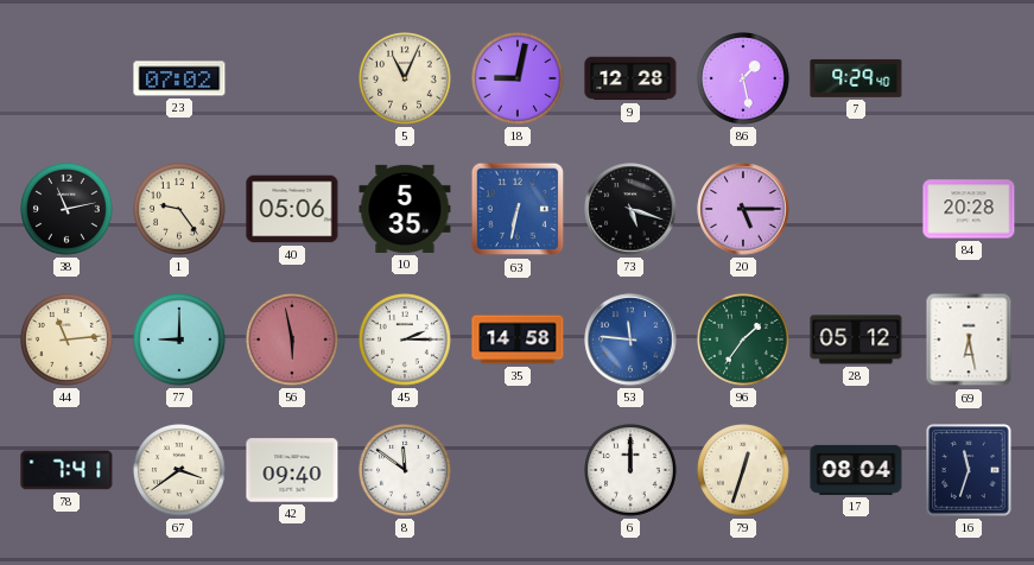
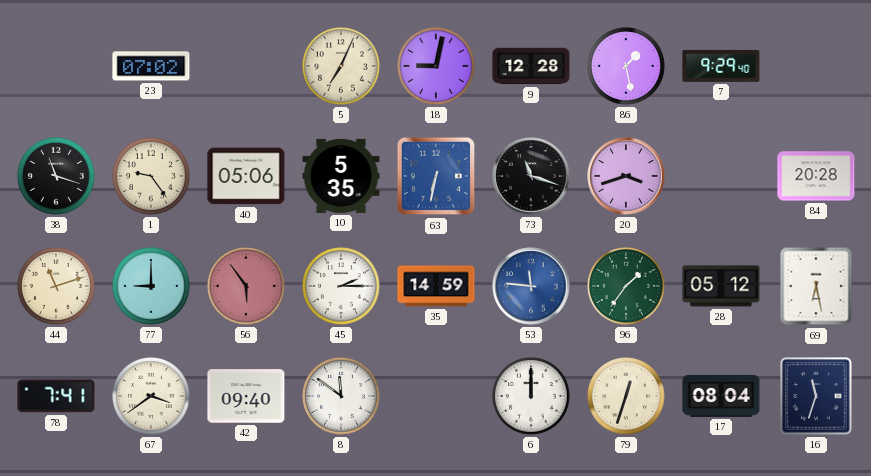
5: 11:04 -> 7:04
38: 11:13 -> 11:18
73: 5:18 -> 11:18
20: 5:15 -> 3:42
44: 11:14 -> 11:12
56: 5:58 -> 5:54
35: 14:58 -> 14:59
